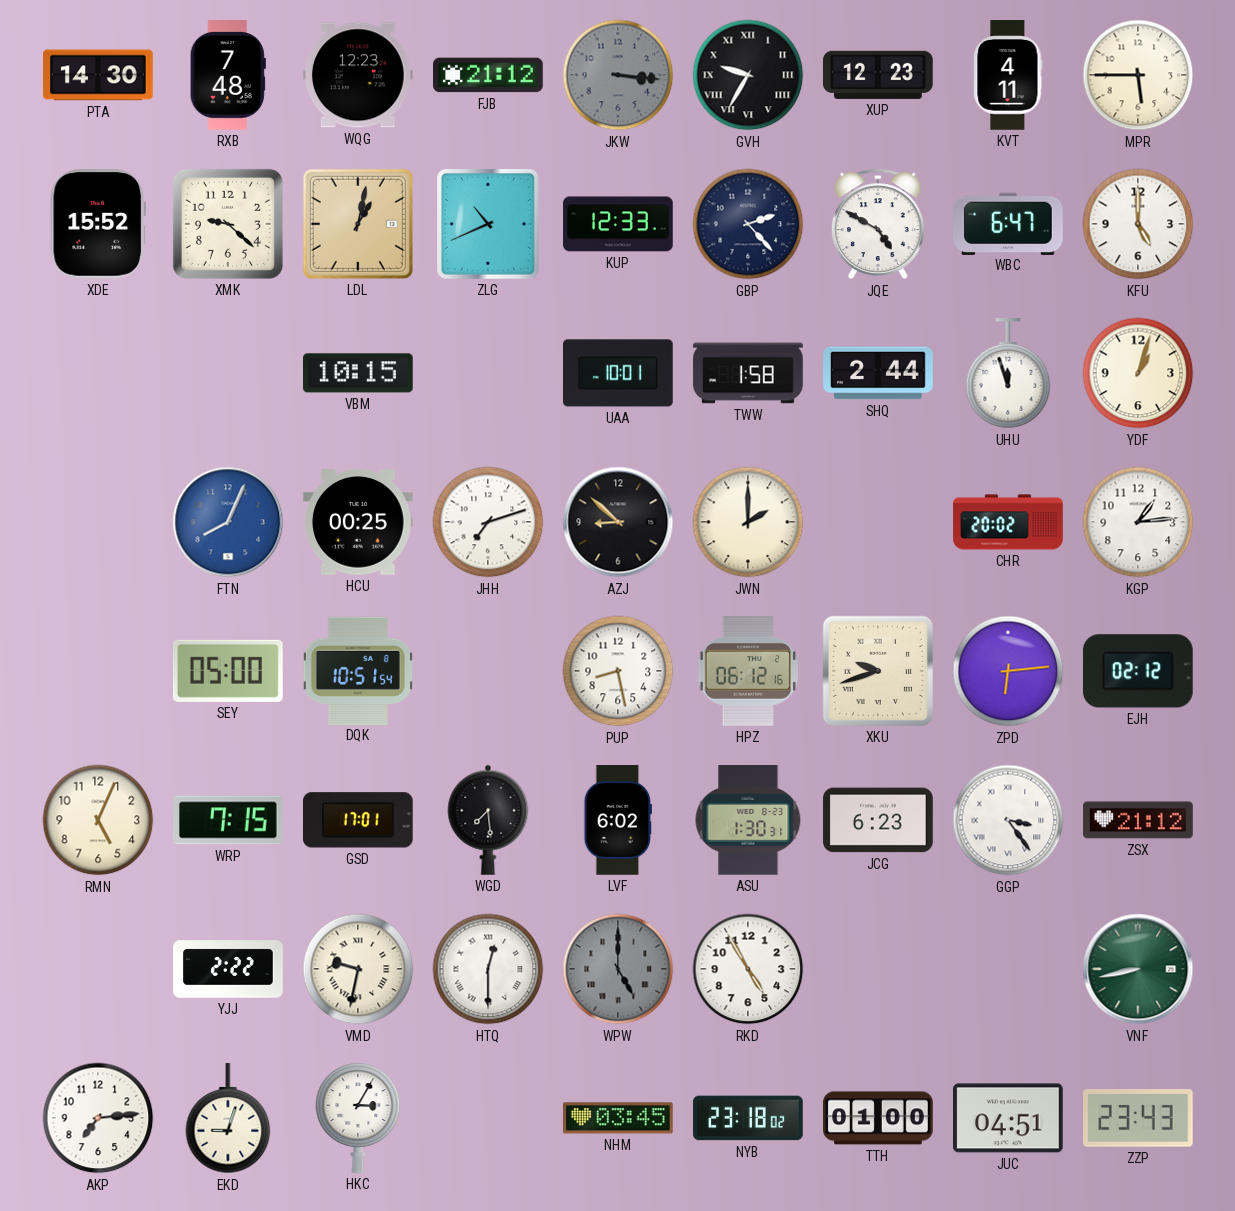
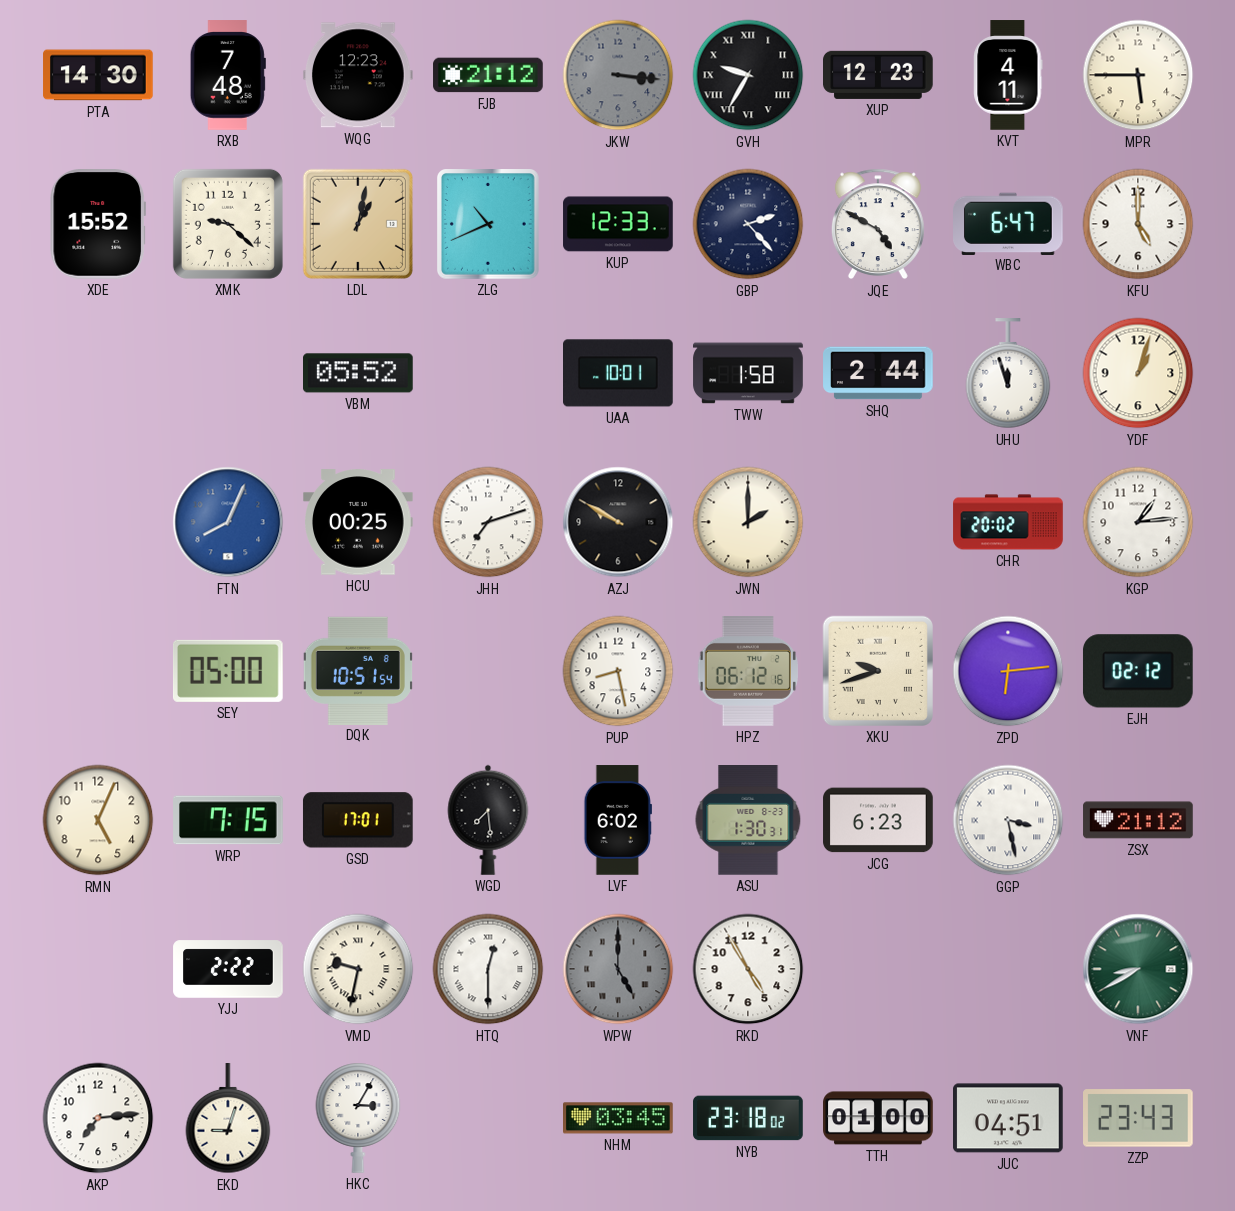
VBM: 10:15 -> 05:52
AZJ: 8:52 -> 9:50
GGP: 3:24 -> 3:28
VNF: 8:43 -> 8:40
